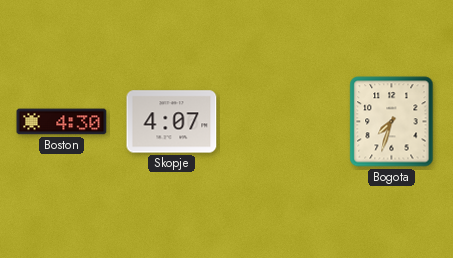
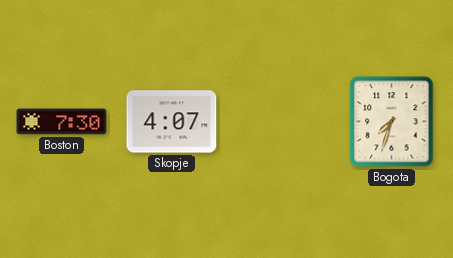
Boston: 4:30 -> 7:30
